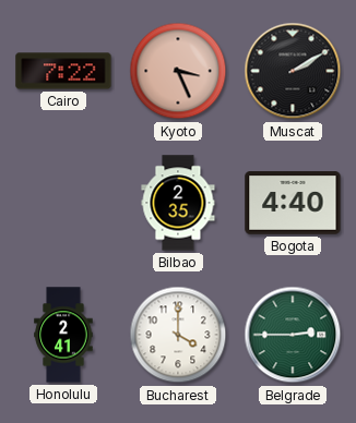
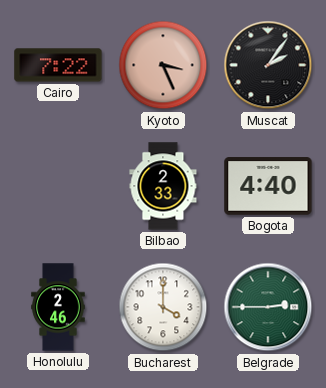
Muscat: 2:10 -> 2:06
Bilbao: 2:35 -> 2:33
Honolulu: 2:41 -> 2:46
